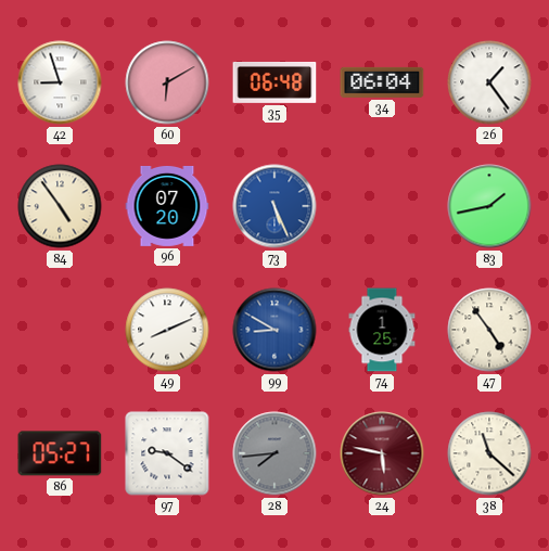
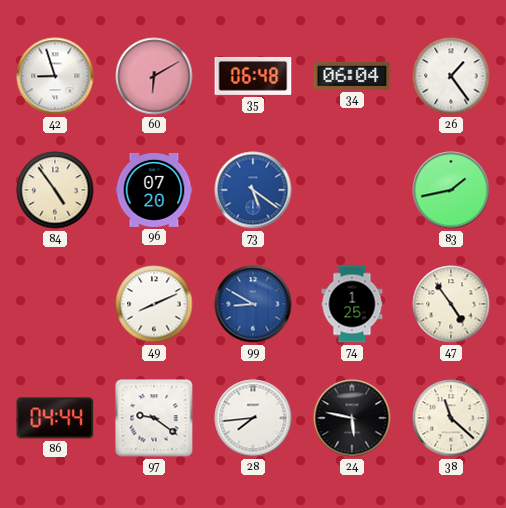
73: 5:26 -> 5:21
86: 05:27 -> 04:44
28 dial: grey -> white
24 dial: burgundy -> black
